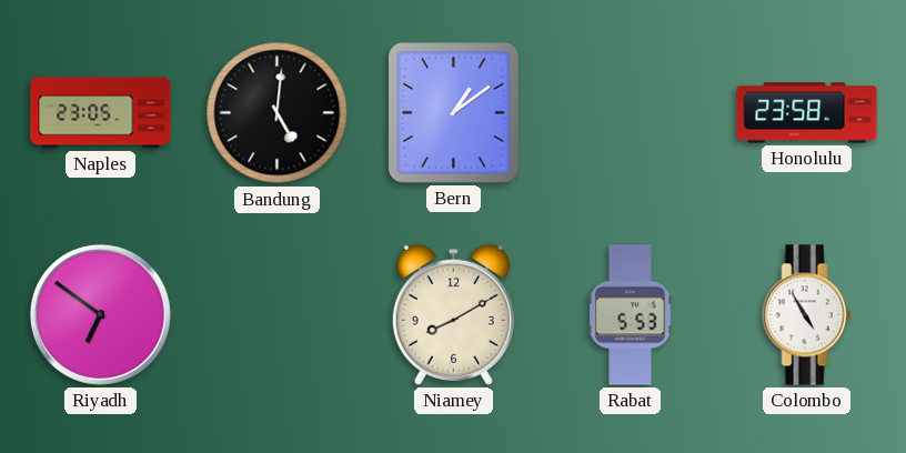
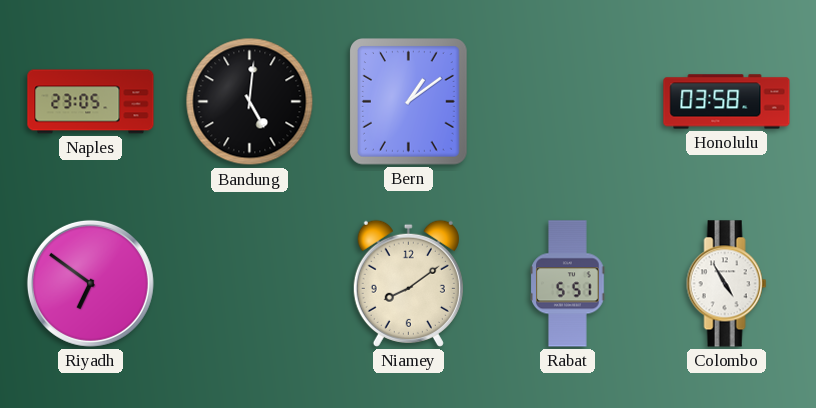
Honolulu: 23:58 -> 03:58
Niamey: 8:10 -> 8:09
Rabat: 5:53 -> 5:51
